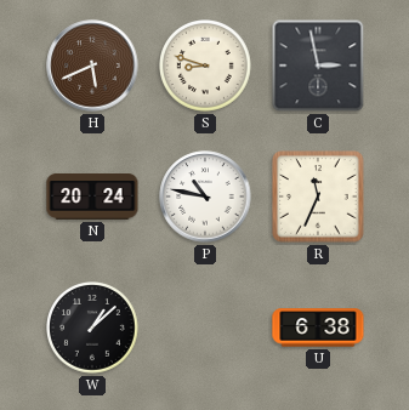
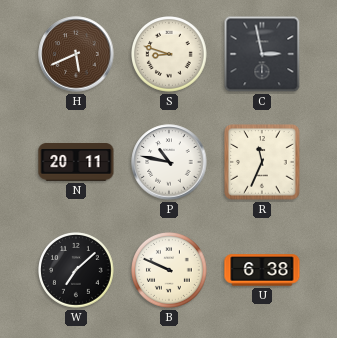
N: 20:24 -> 20:11
W: 1:08 -> 7:08
B: none -> 9:49
